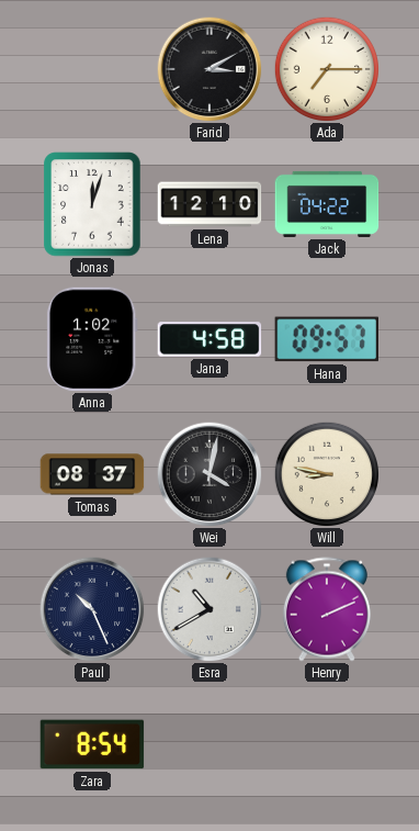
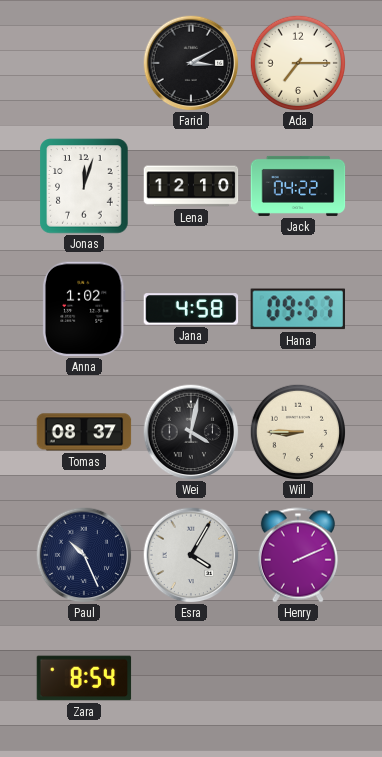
Will: 8:47 -> 8:45
Esra: 10:40 -> 4:05
